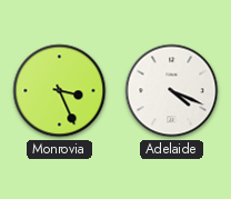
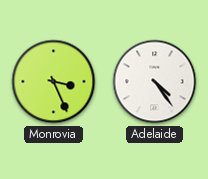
Adelaide: 4:19 -> 4:24
